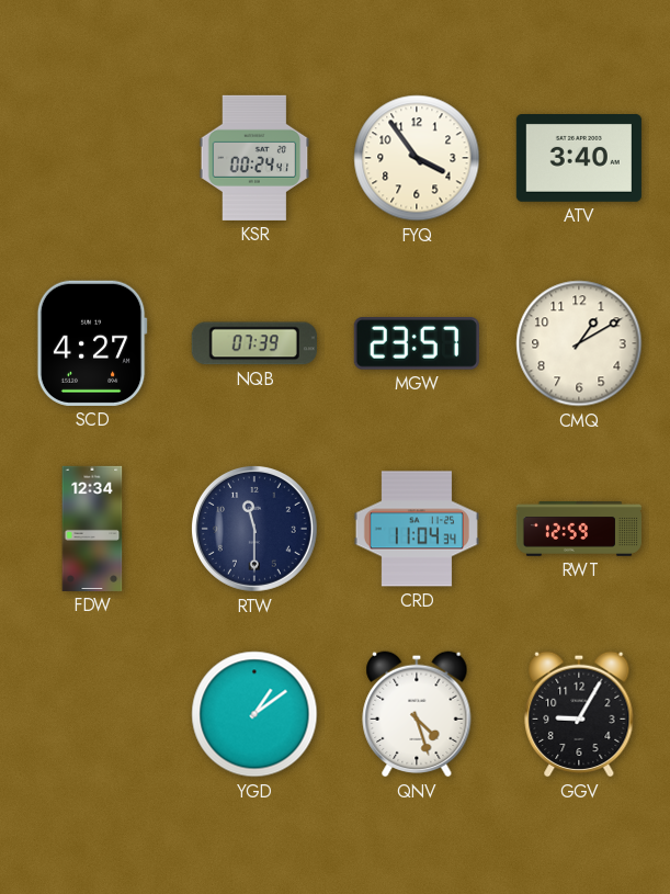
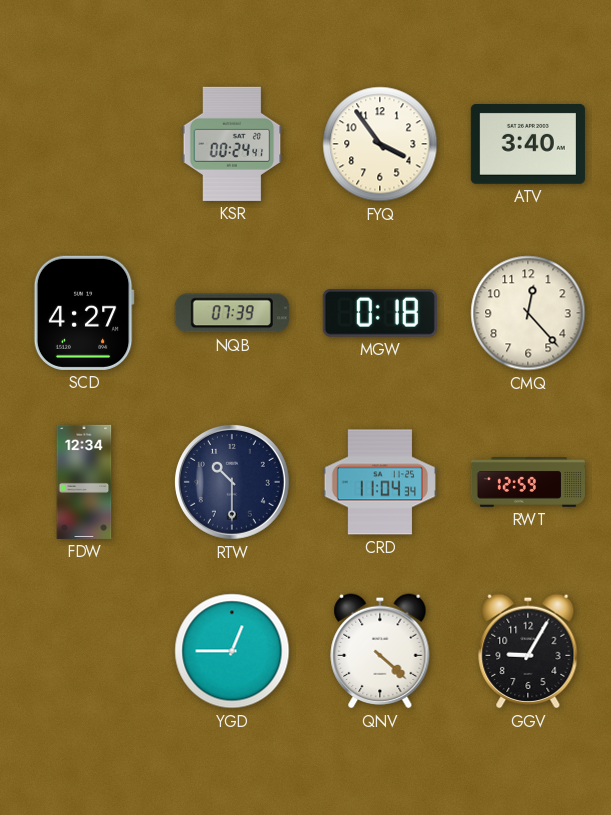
MGW: 23:57 -> 0:18
CMQ: 1:10 -> 12:23
RTW: 11:30 -> 10:30
YGD: 1:09 -> 12:45
QNV: 4:27 -> 4:22
